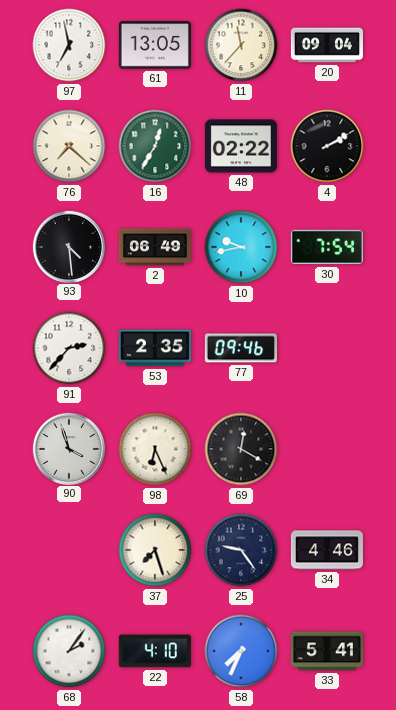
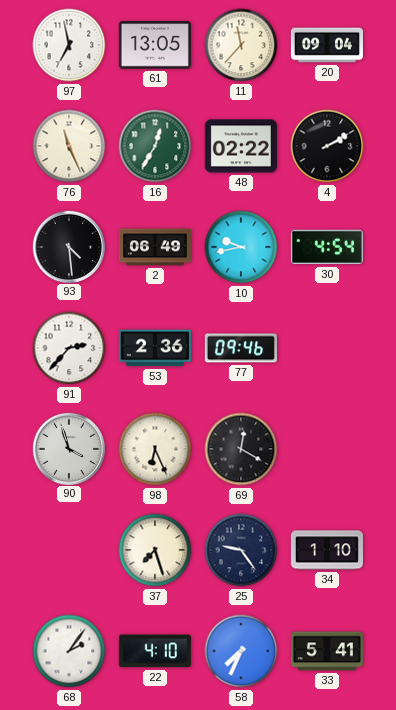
76: 7:22 -> 11:26
30: 7:54 -> 4:54
53: 2:35 -> 2:36
34: 4:46 -> 1:10
